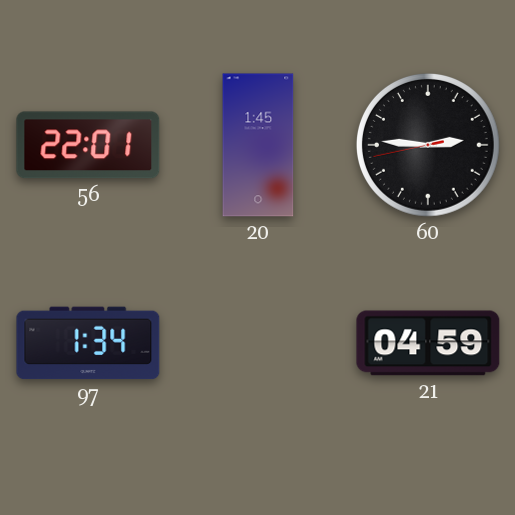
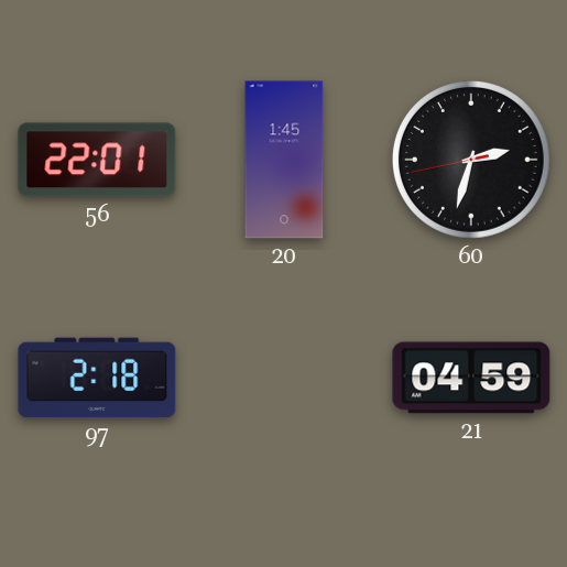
60: 2:45 -> 2:32
97: 1:34 -> 2:18
